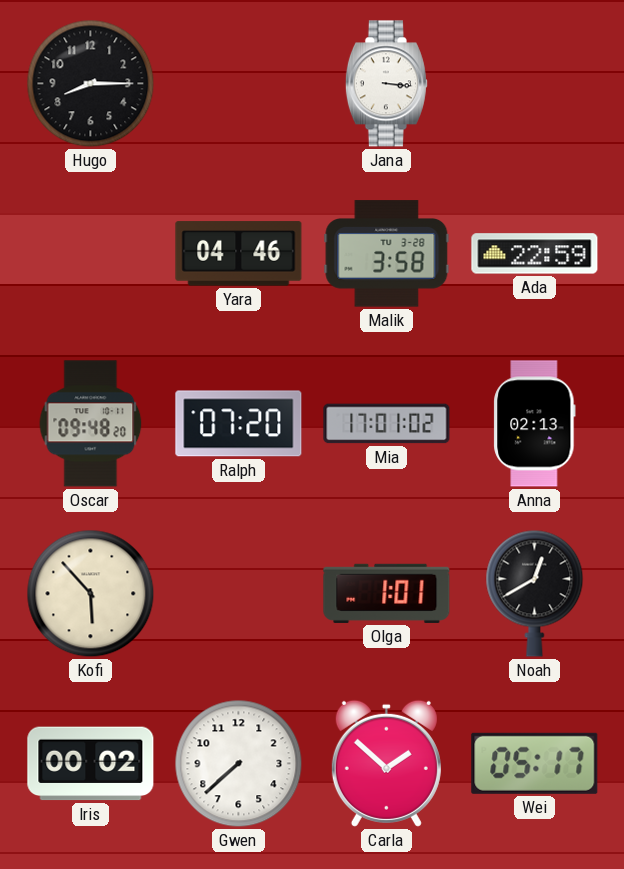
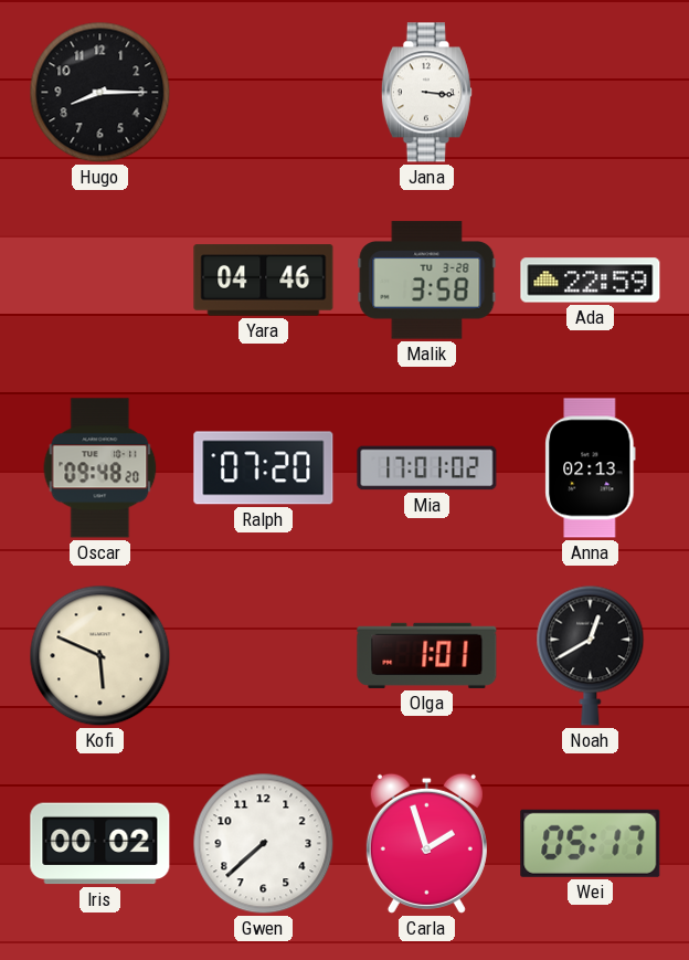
Kofi: 5:53 -> 5:49
Carla: 1:52 -> 1:57
